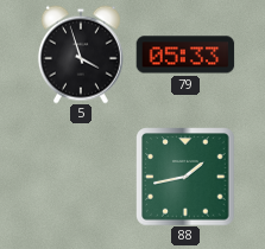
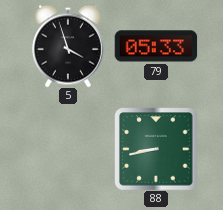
88: 1:43 -> 8:43
